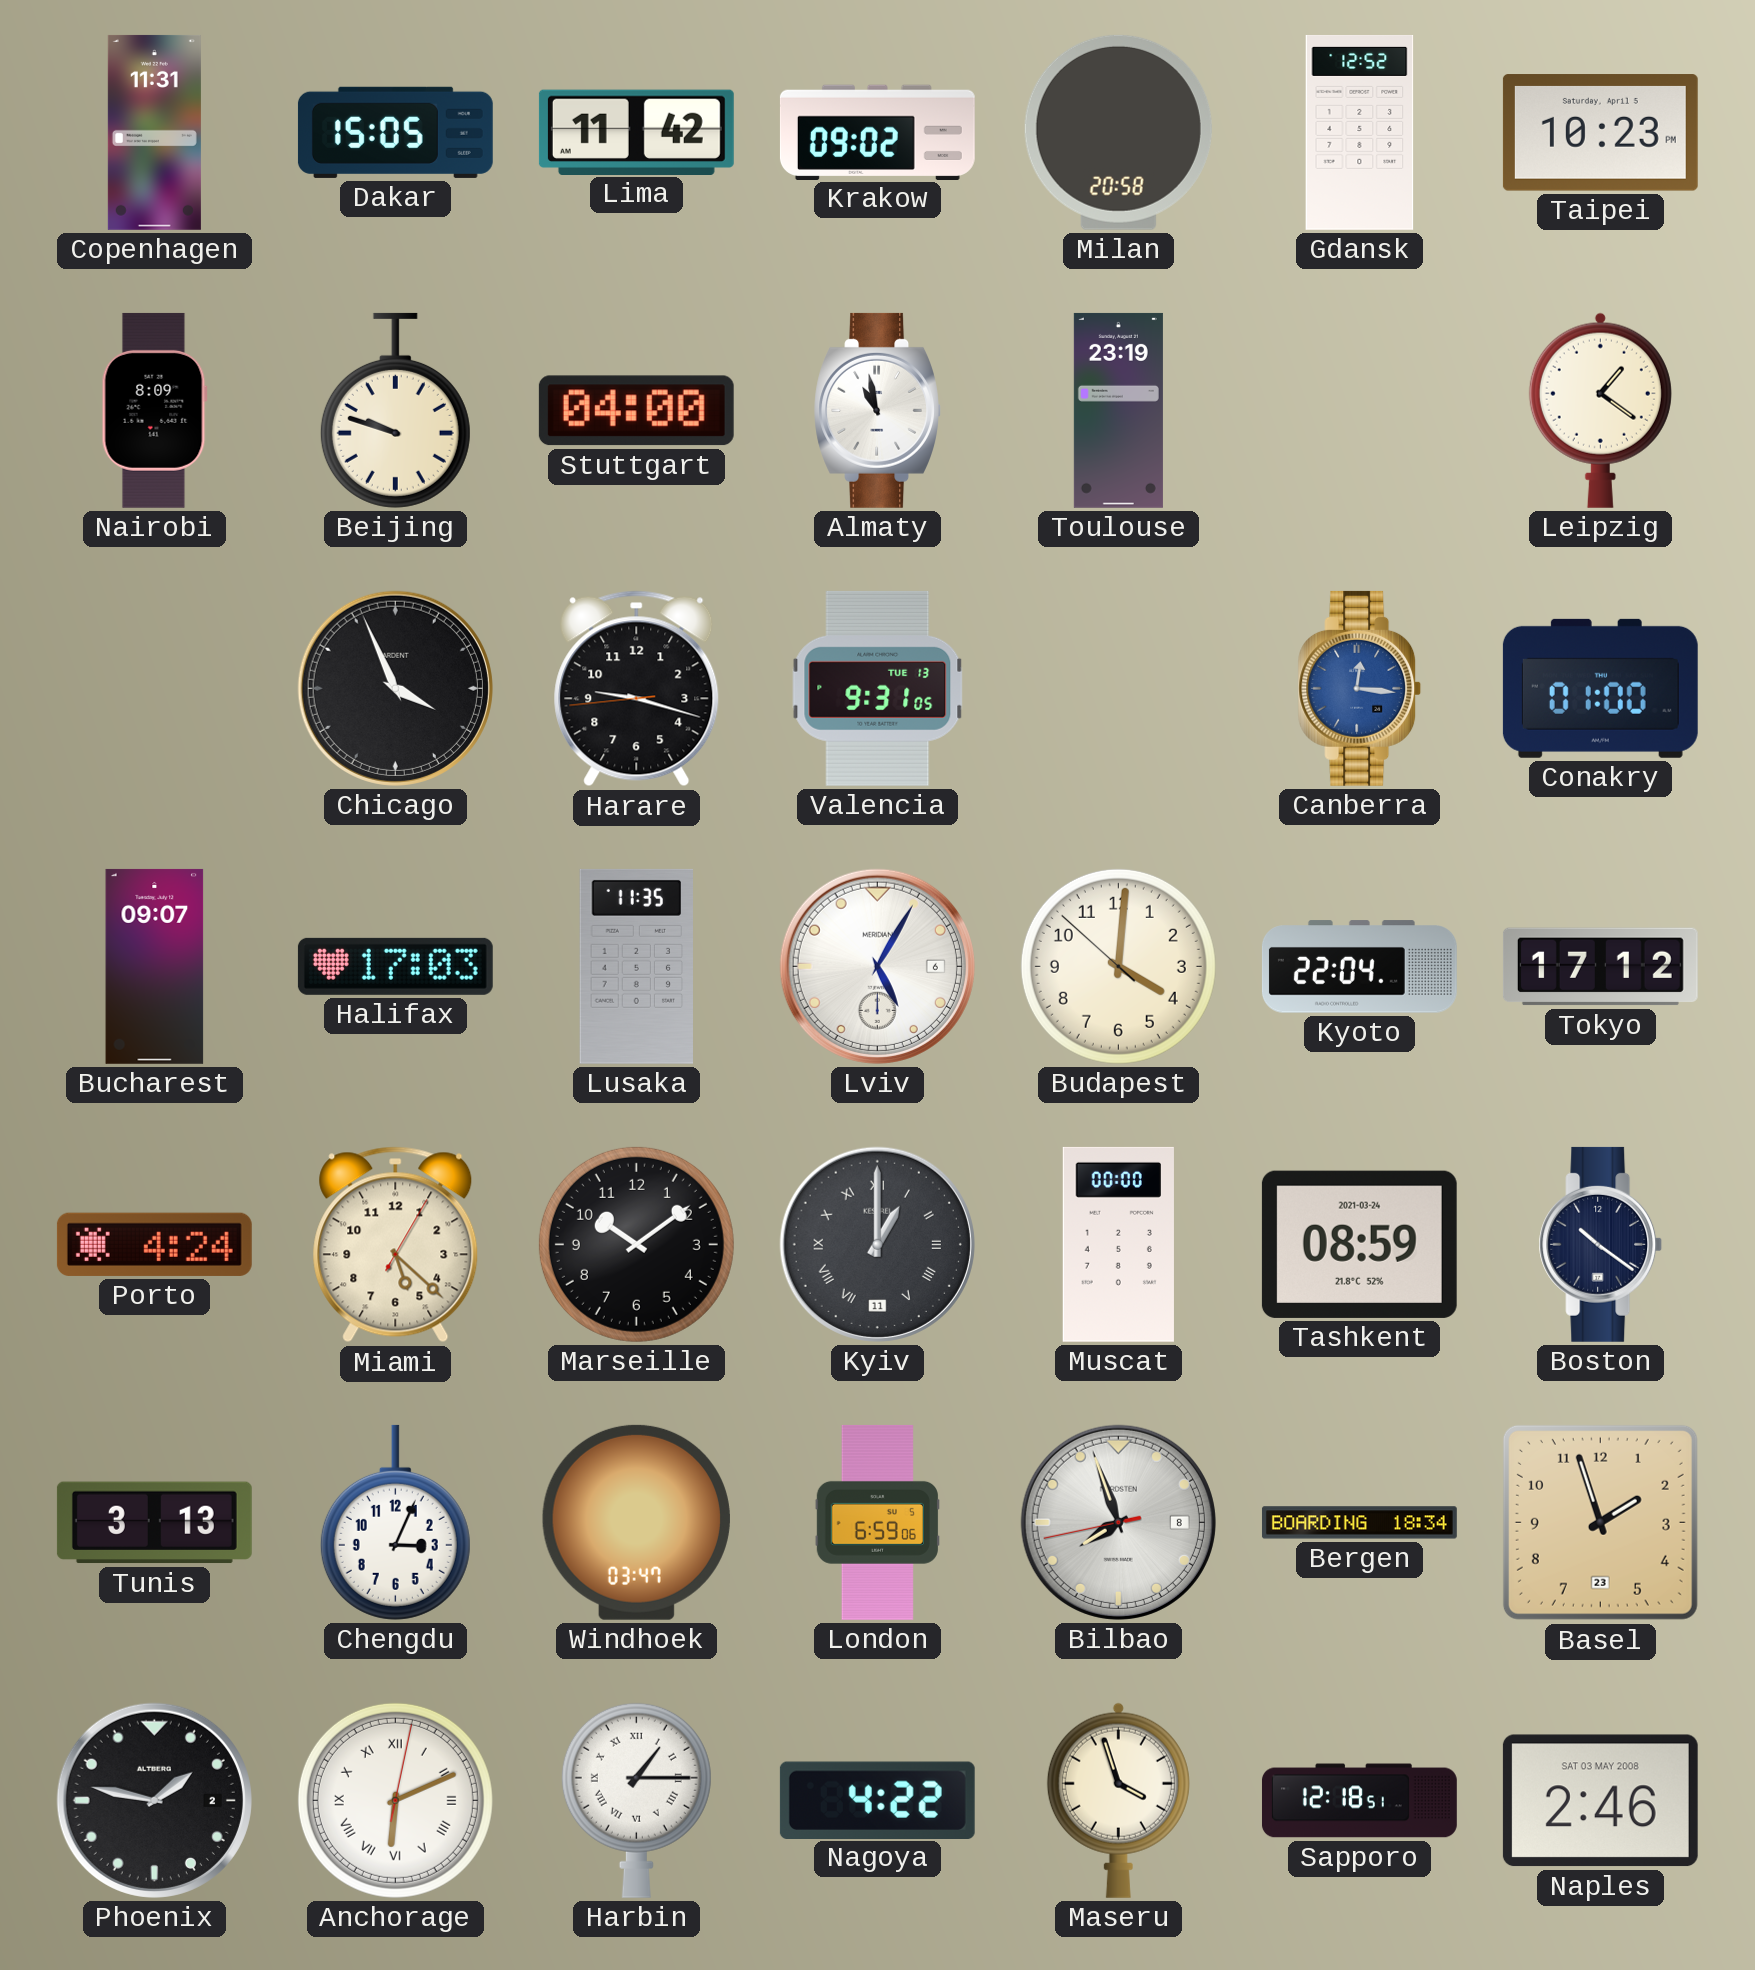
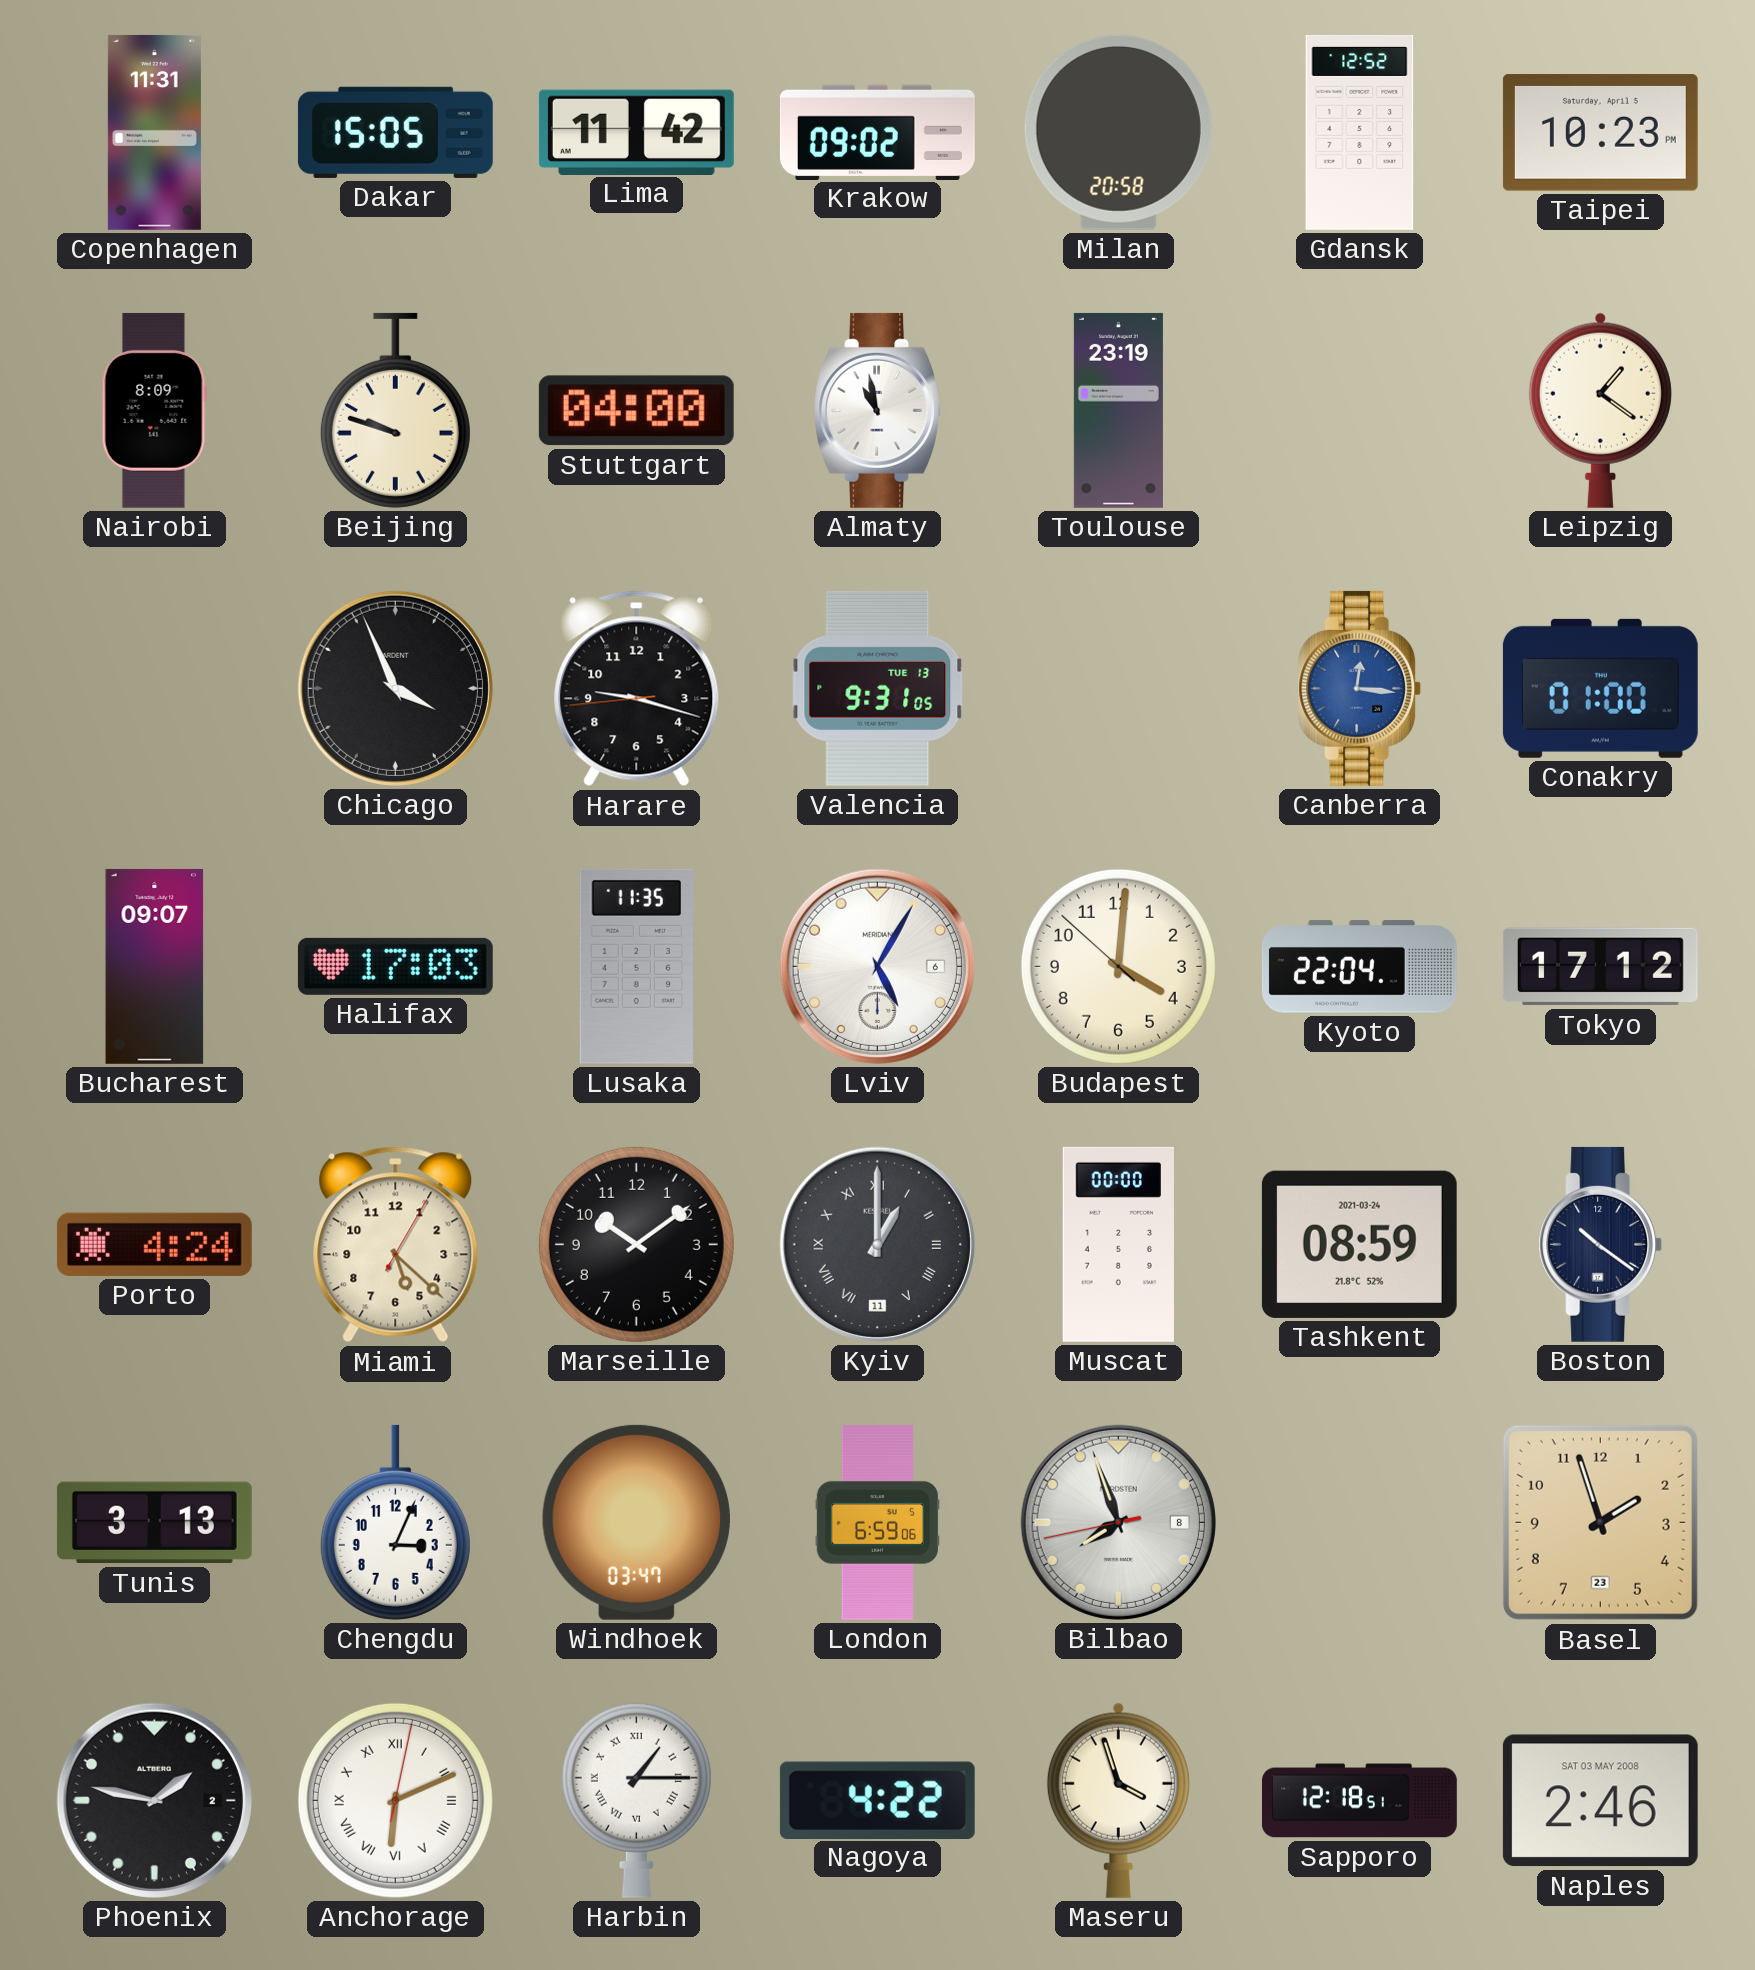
Bergen: 18:34 -> none
